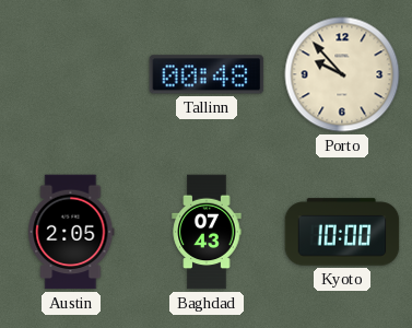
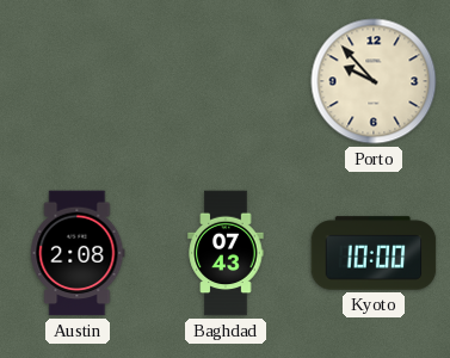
Tallinn: 00:48 -> none
Austin: 2:05 -> 2:08
